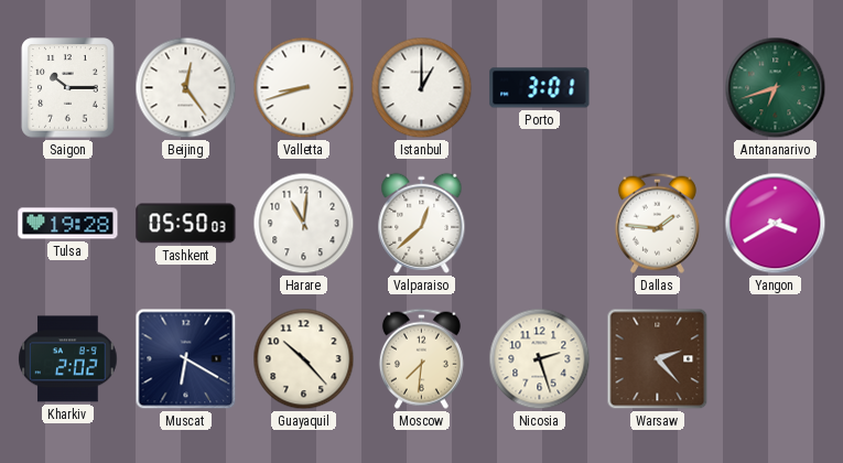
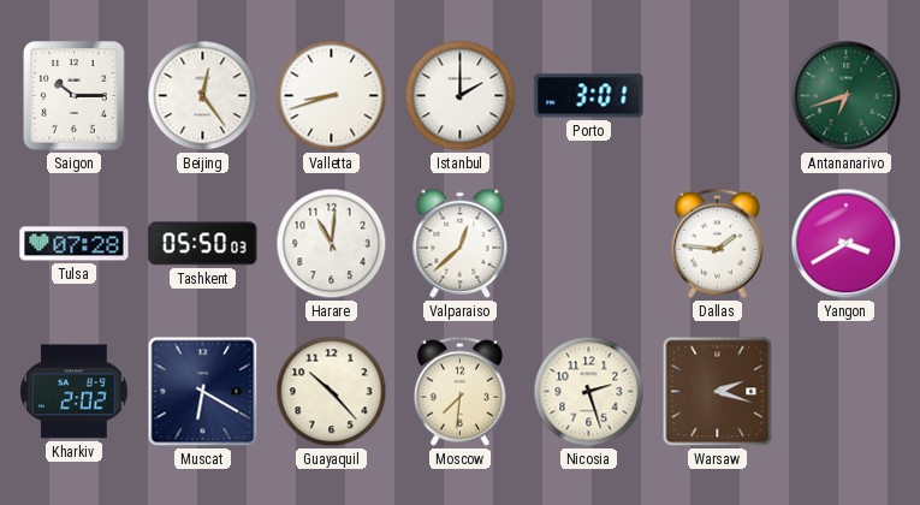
Istanbul: 1:00 -> 2:00
Tulsa: 19:28 -> 07:28
Warsaw: 2:23 -> 2:18
